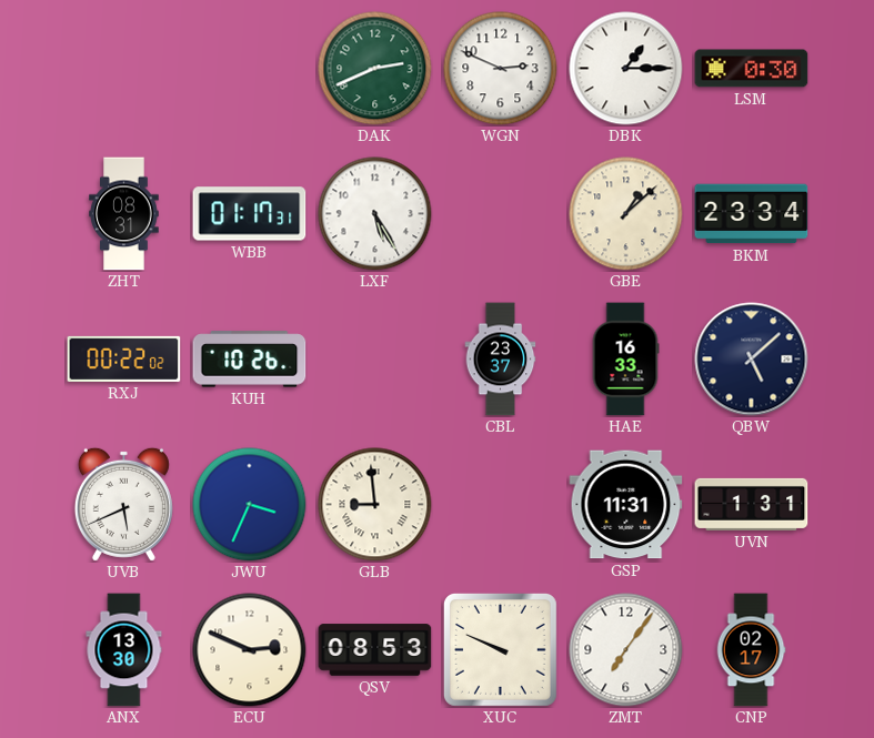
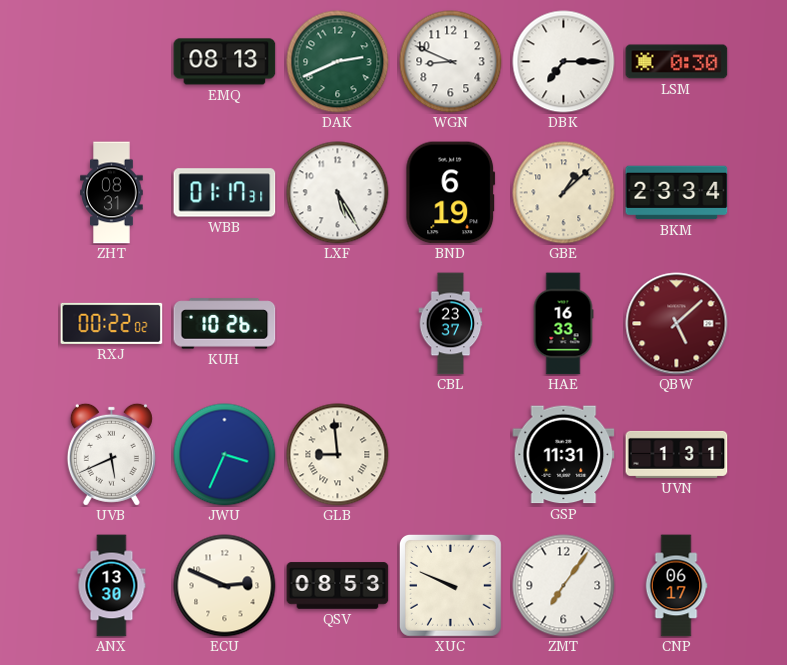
EMQ: none -> 08:13
WGN: 2:49 -> 8:49
DBK: 1:15 -> 7:15
BND: none -> 6:19
QBW dial: navy -> burgundy
CNP: 02:17 -> 06:17
